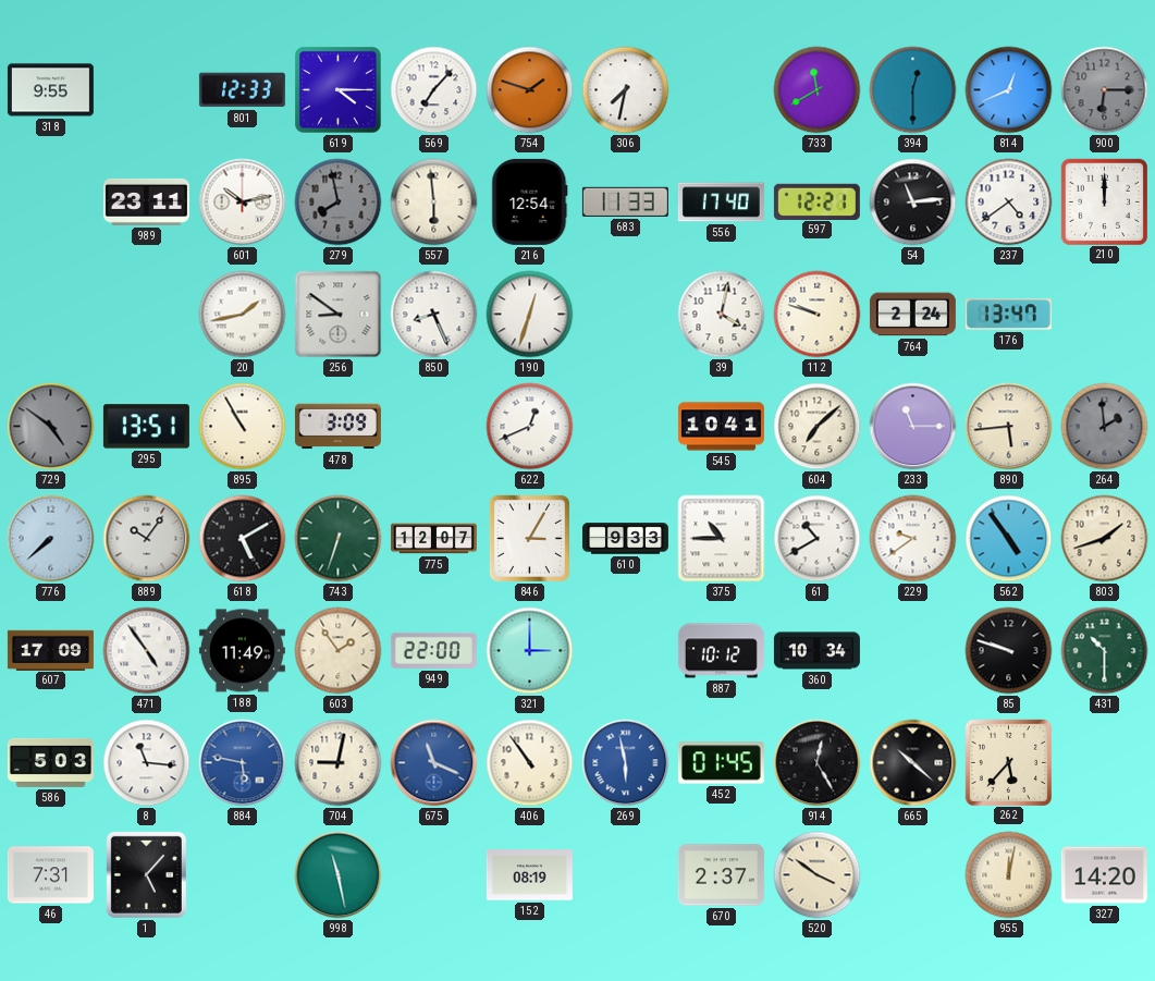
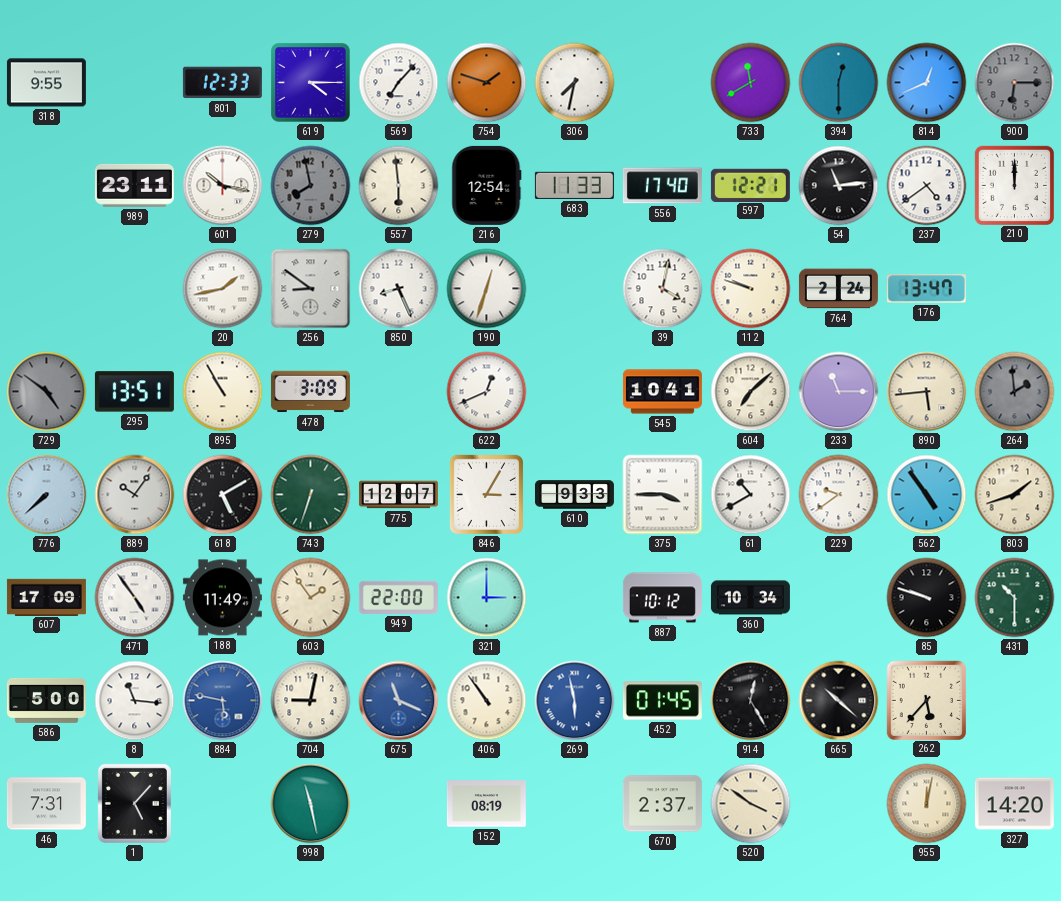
601: 10:13 -> 10:17
375: 10:45 -> 3:45
586: 5:03 -> 5:00
